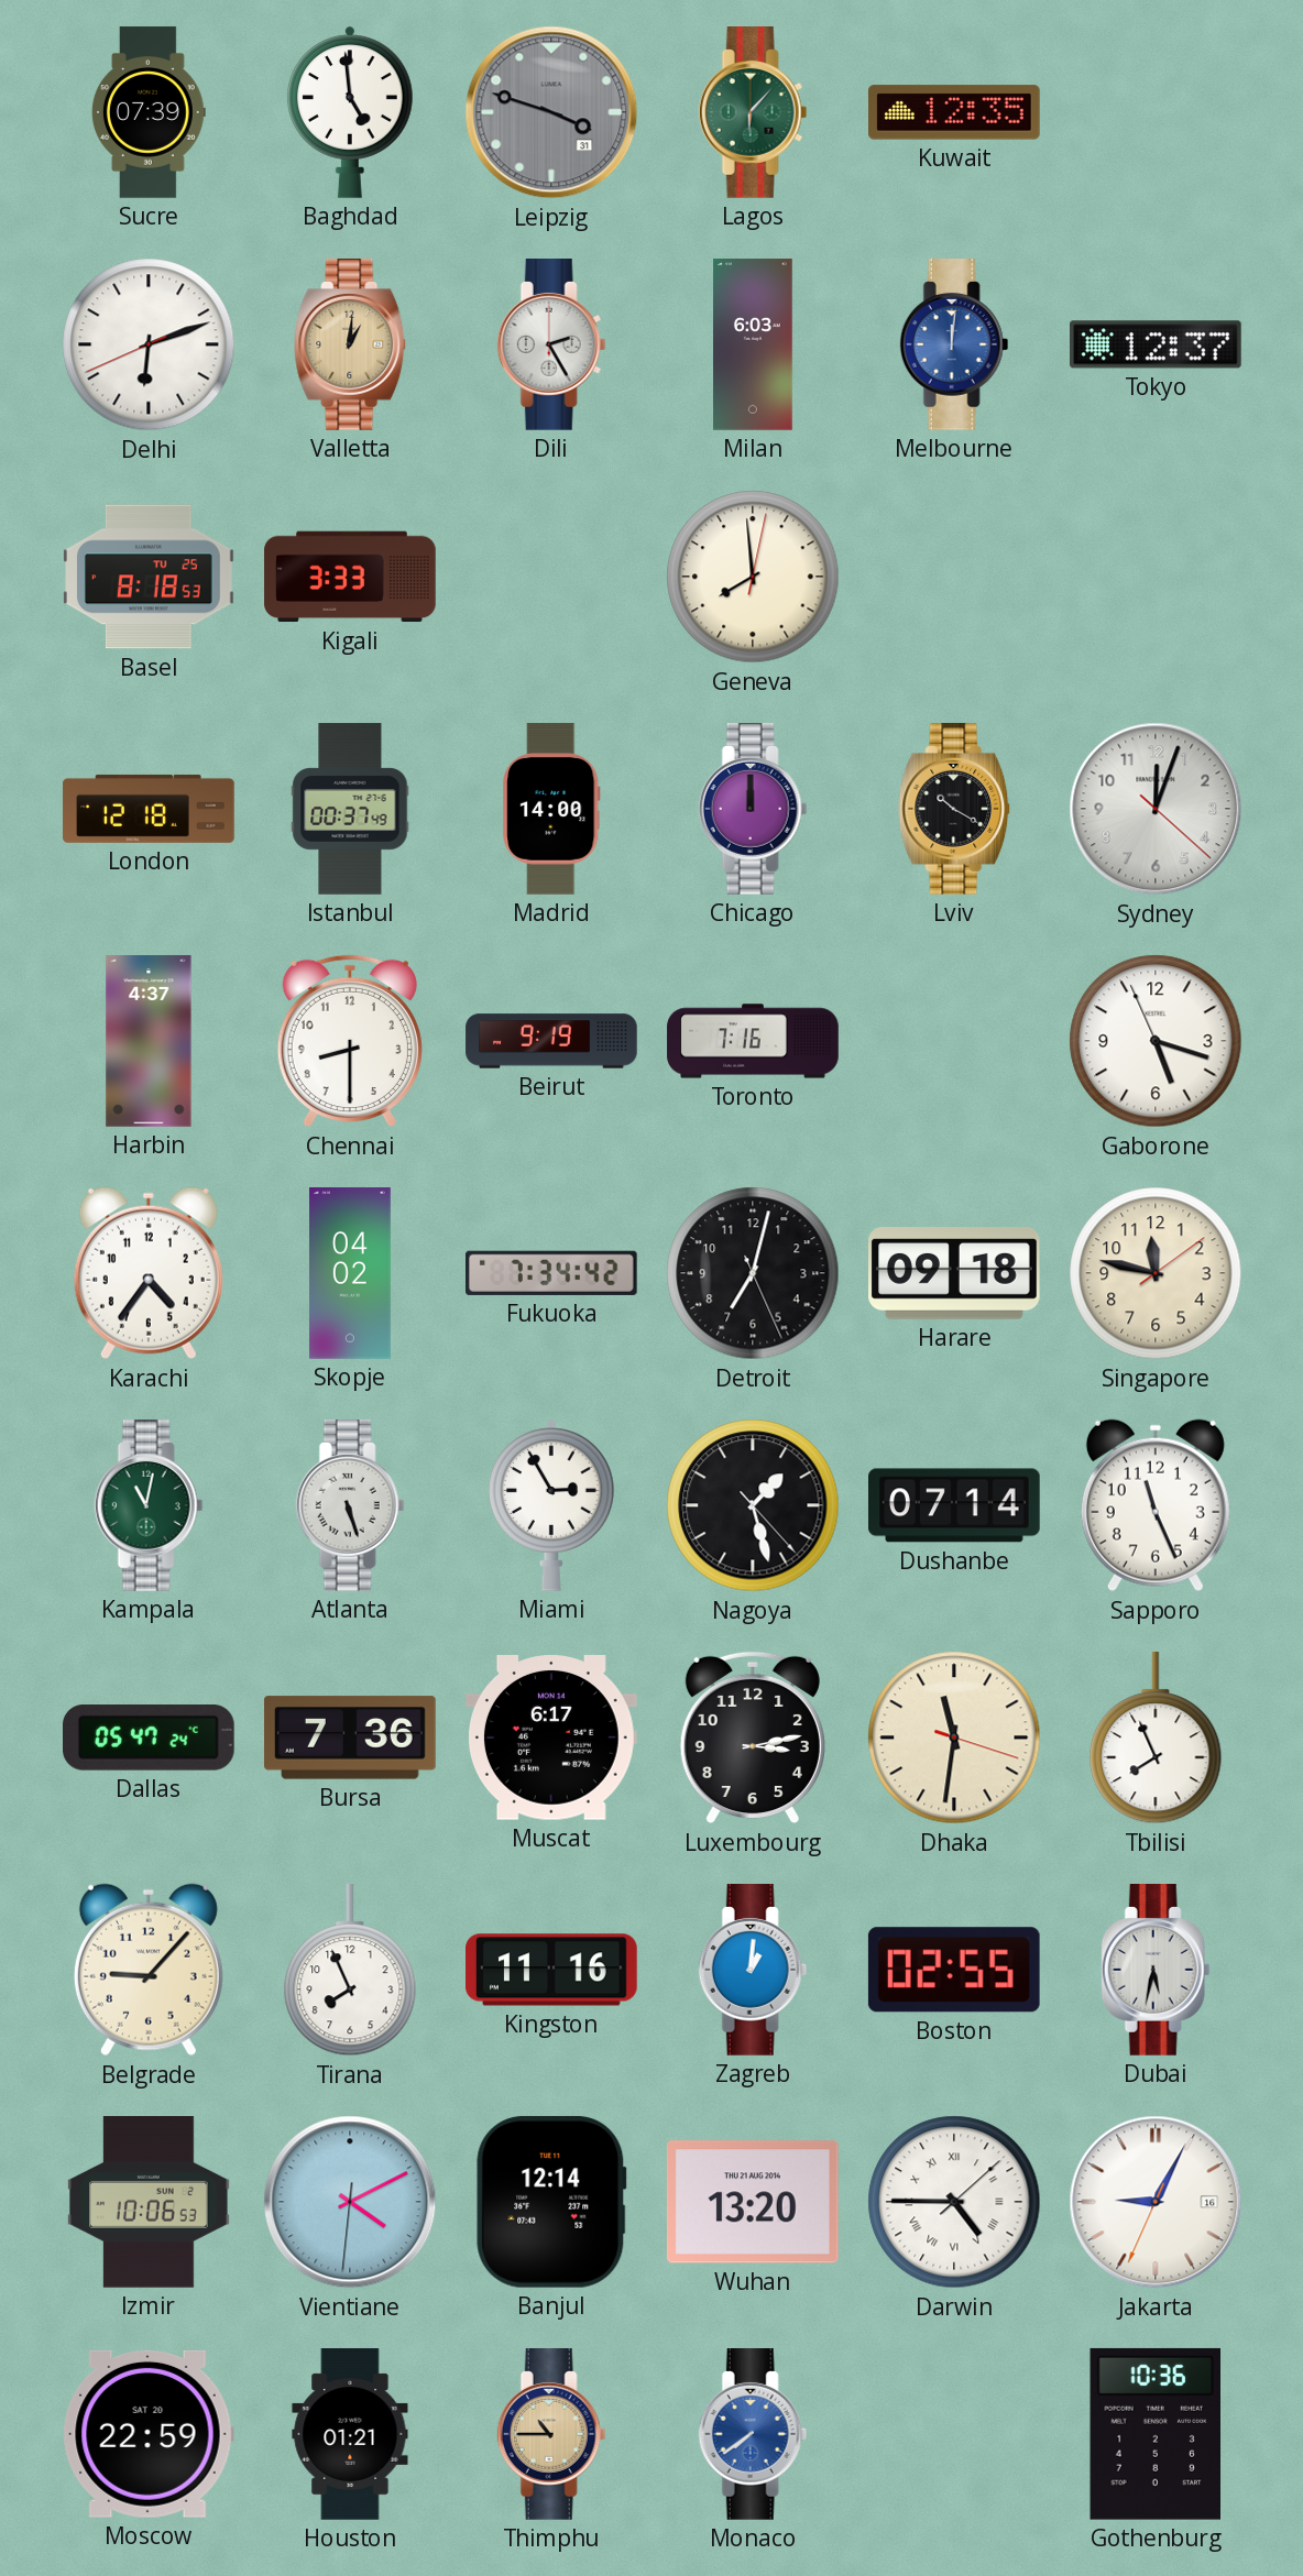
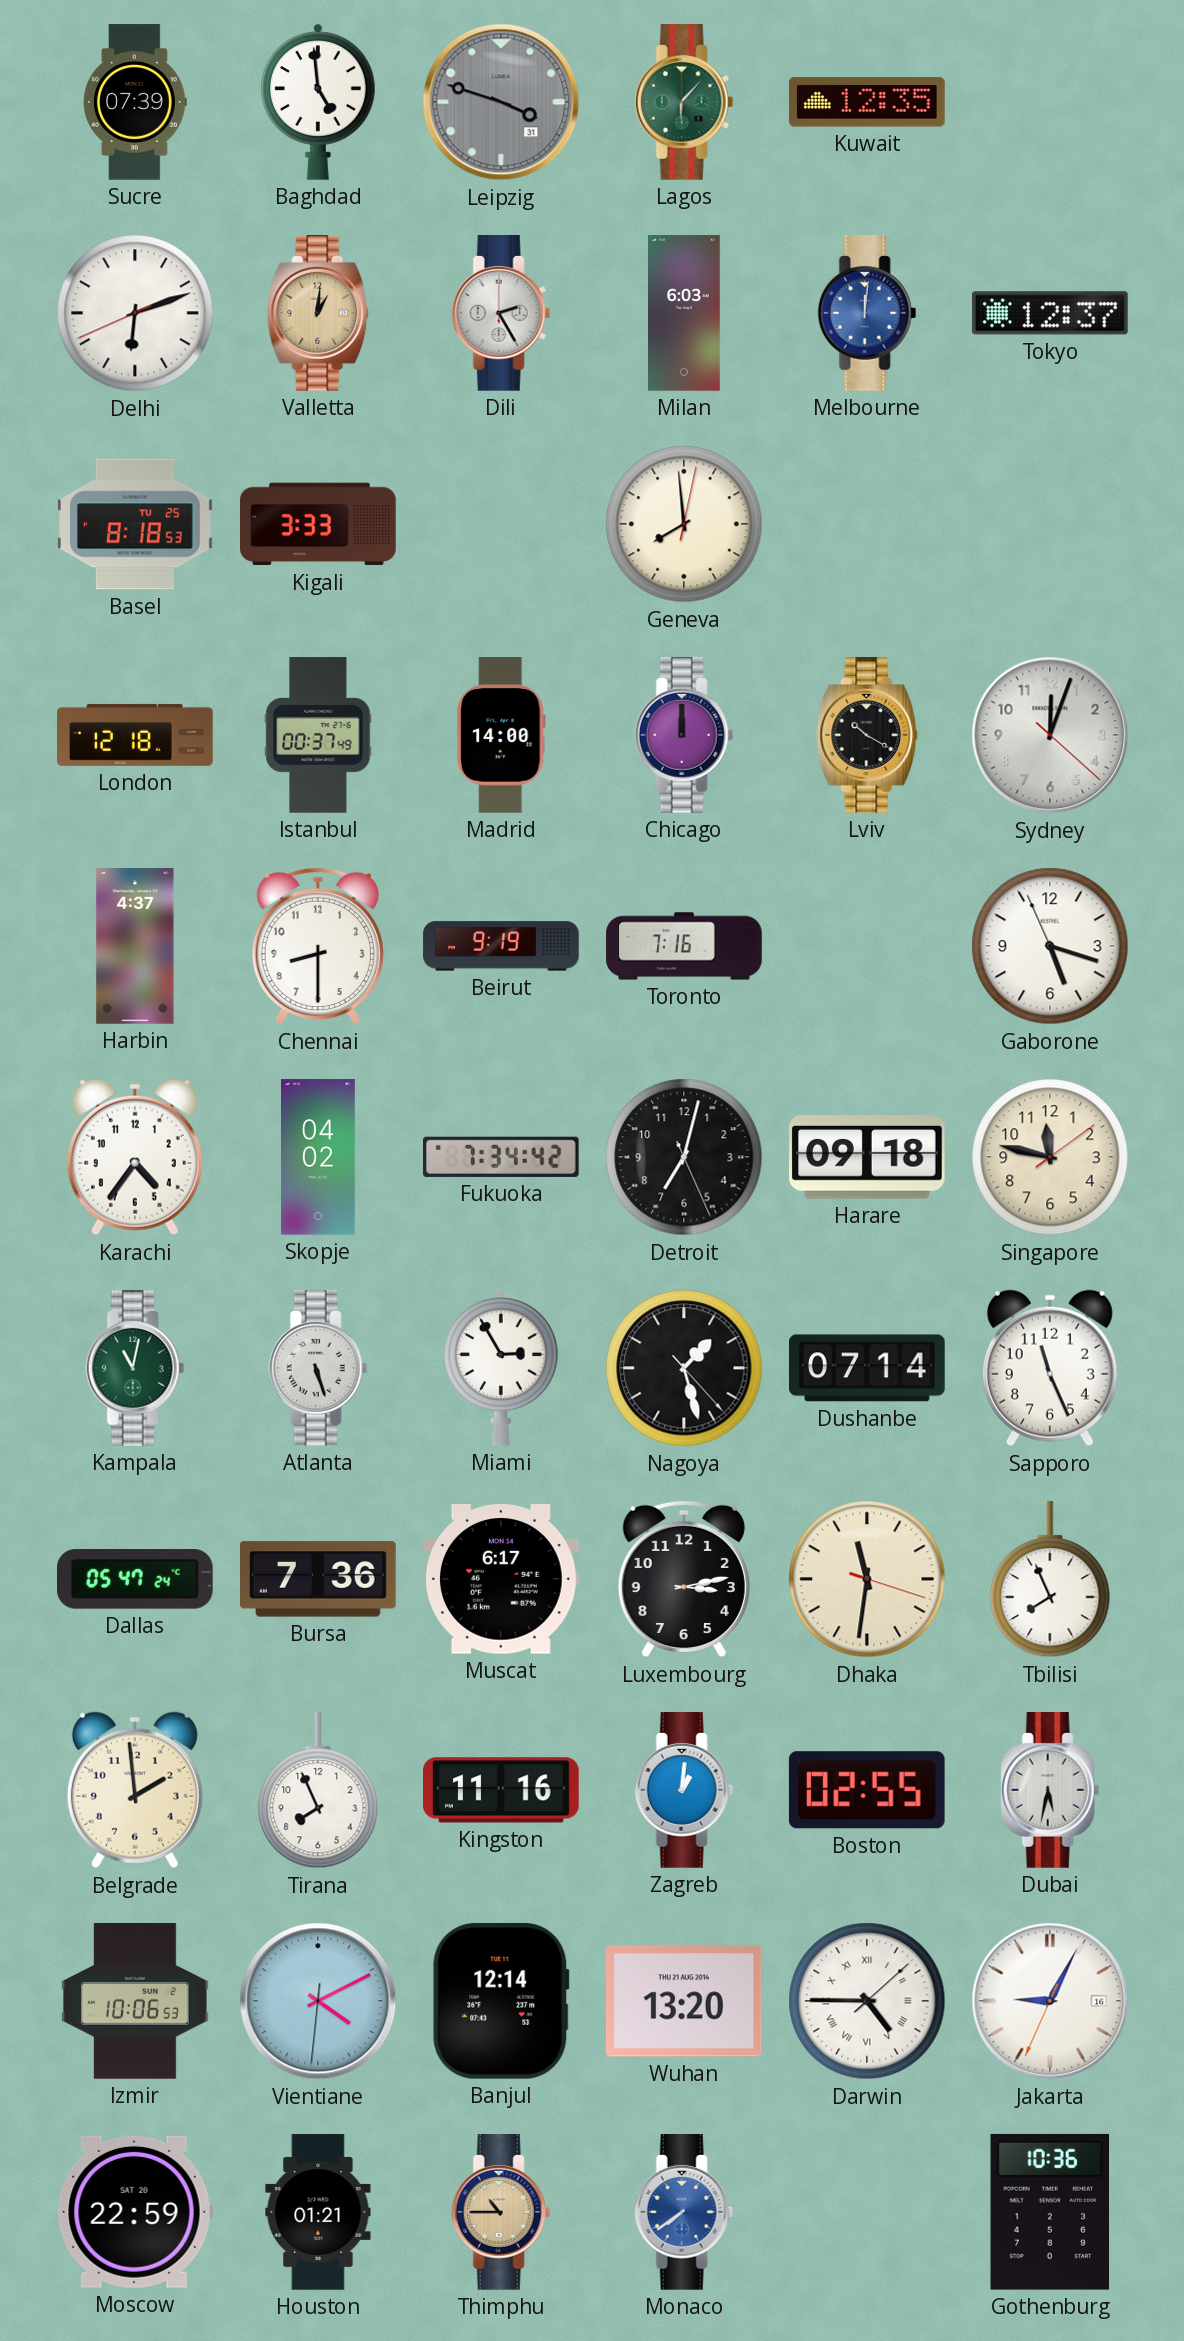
Belgrade: 9:07 -> 1:59
